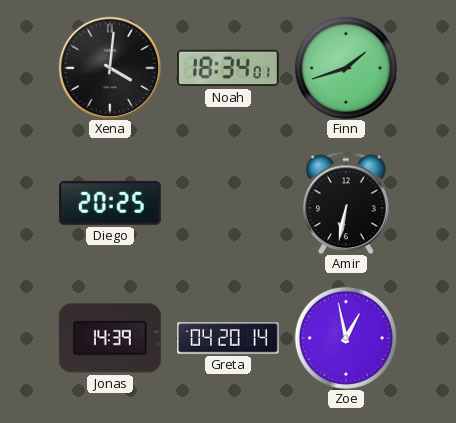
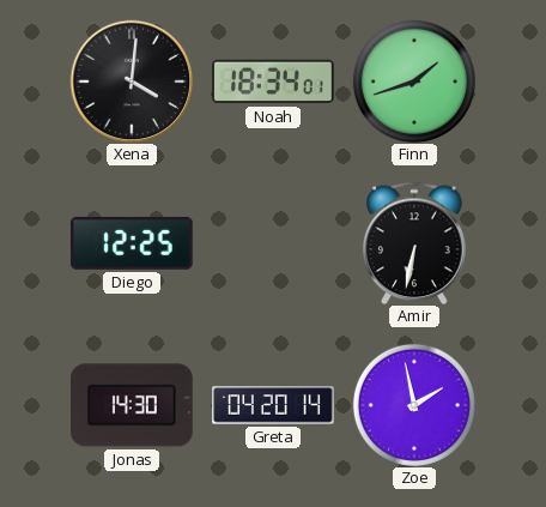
Diego: 20:25 -> 12:25
Jonas: 14:39 -> 14:30
Zoe: 12:58 -> 1:58
